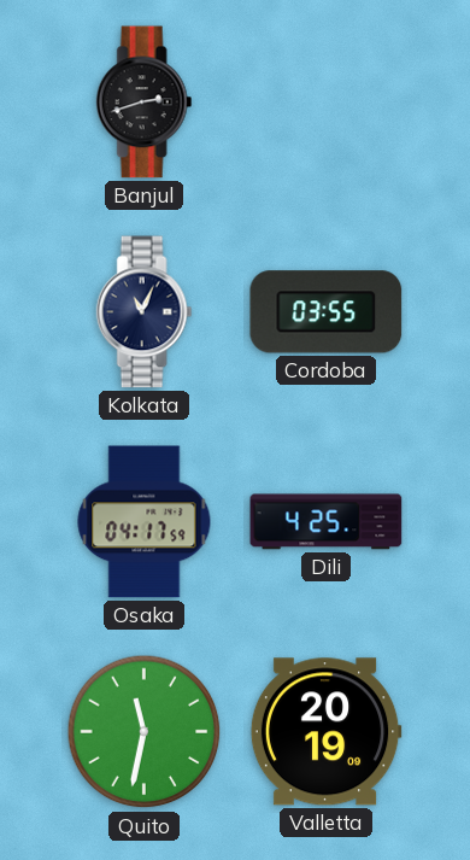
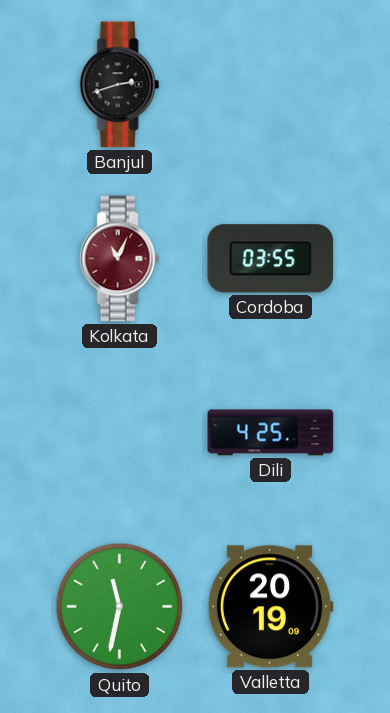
Kolkata dial: navy -> burgundy
Osaka: 04:17 -> none
